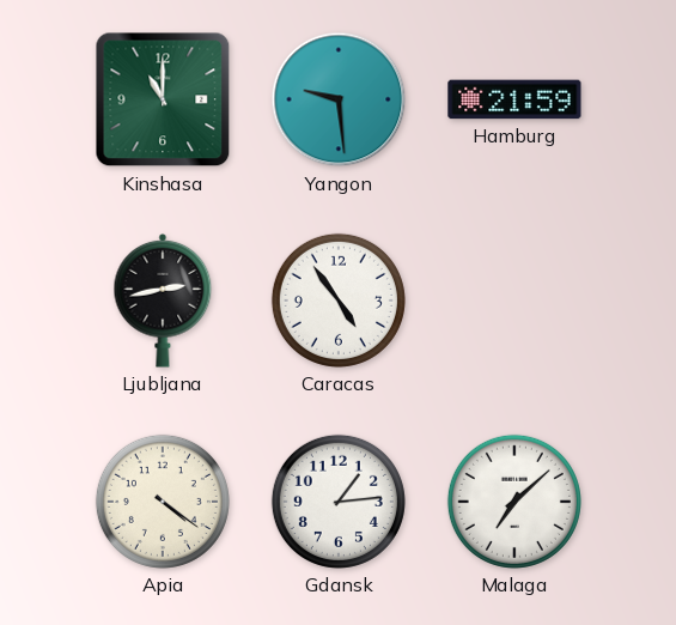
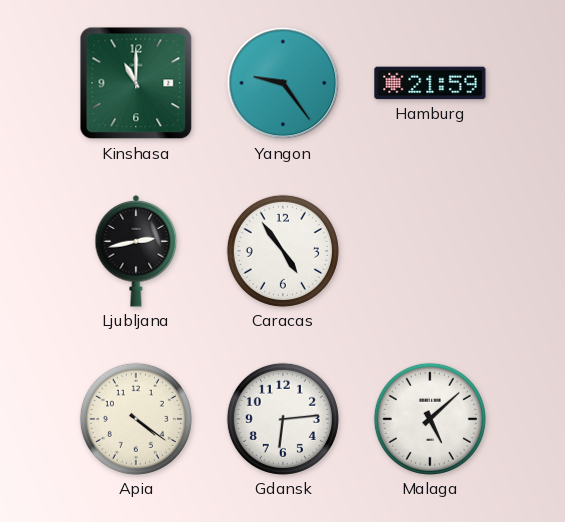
Yangon: 9:29 -> 9:24
Gdansk: 1:14 -> 6:14
Malaga: 7:08 -> 5:08
